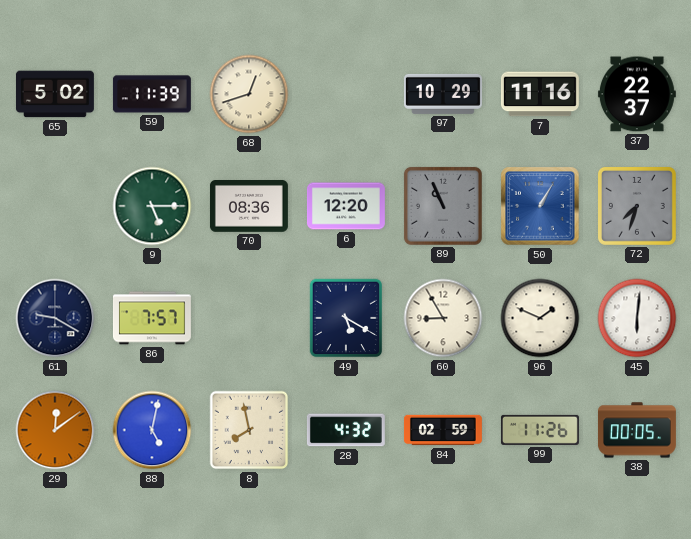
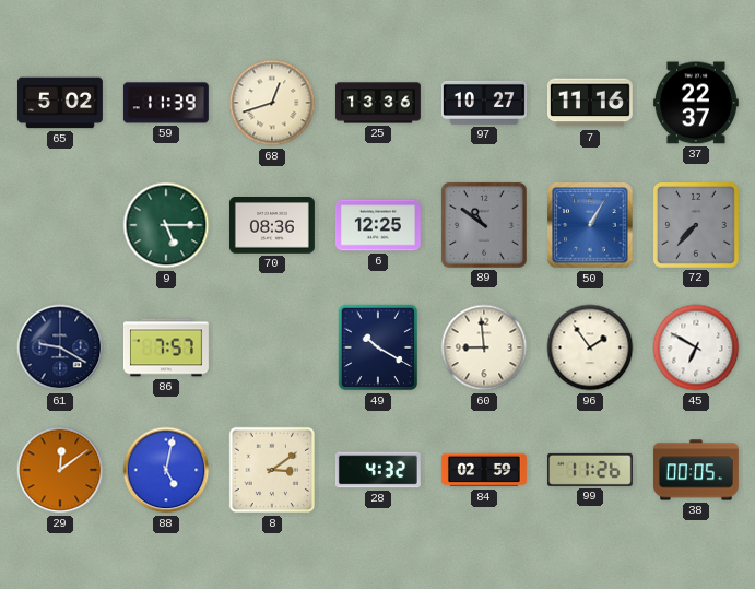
25: none -> 13:36
97: 10:29 -> 10:27
6: 12:20 -> 12:25
89: 10:56 -> 10:51
72: 7:33 -> 7:37
49: 5:20 -> 10:20
60: 8:55 -> 8:59
96: 1:49 -> 1:54
45: 6:01 -> 6:50
8: 7:58 -> 3:09
